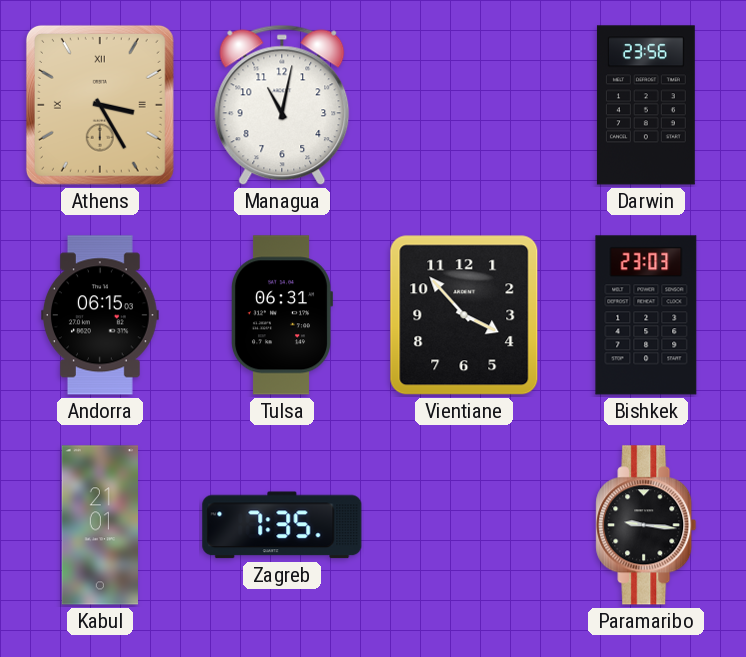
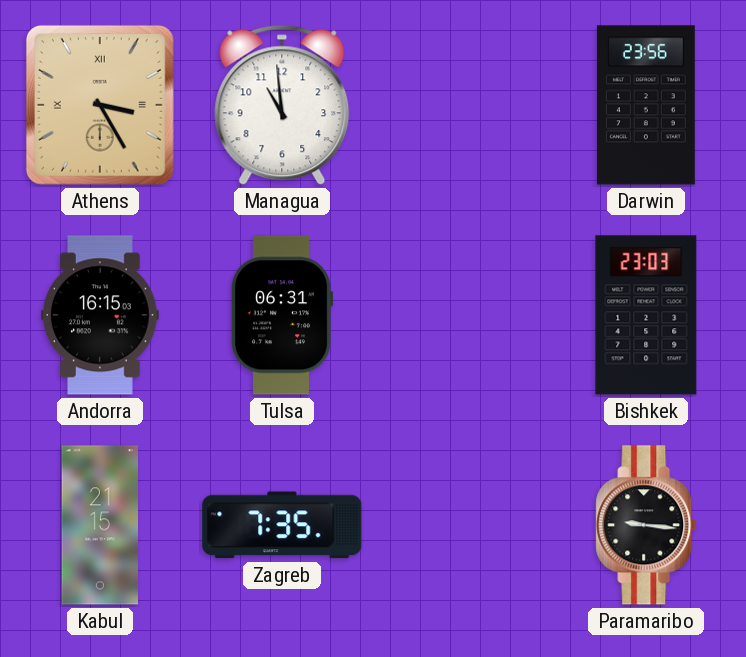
Managua: 11:02 -> 10:59
Andorra: 06:15 -> 16:15
Vientiane: 3:53 -> none
Kabul: 21:01 -> 21:15
